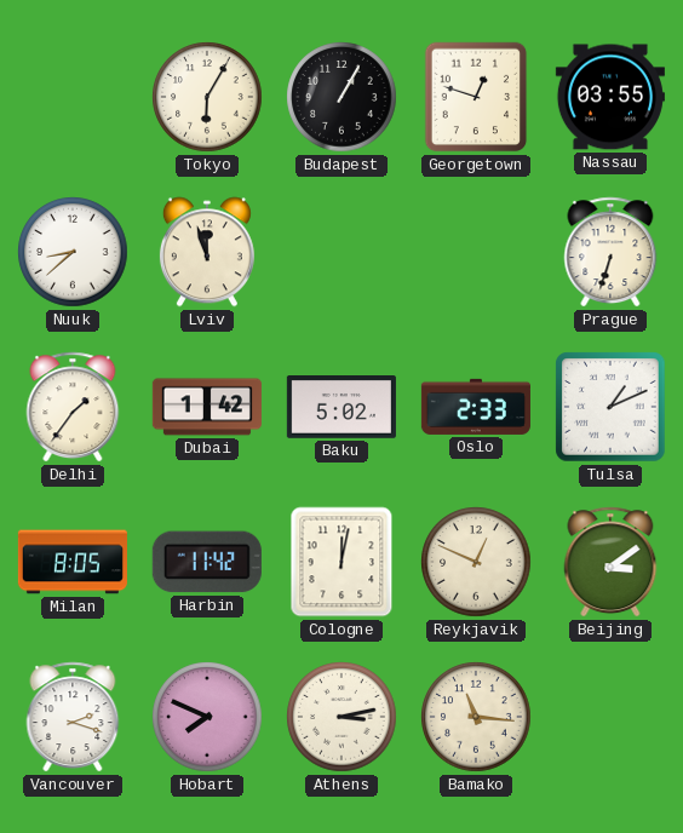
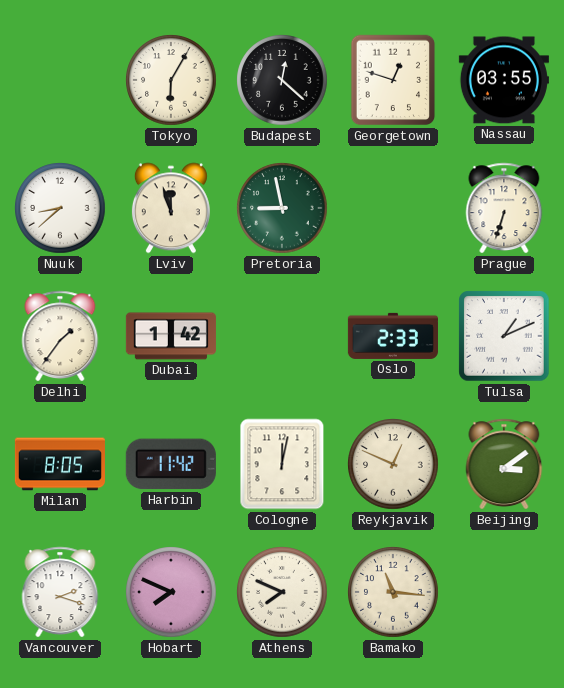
Budapest: 1:05 -> 12:22
Pretoria: none -> 8:58
Baku: 5:02 -> none
Athens: 3:13 -> 7:49
